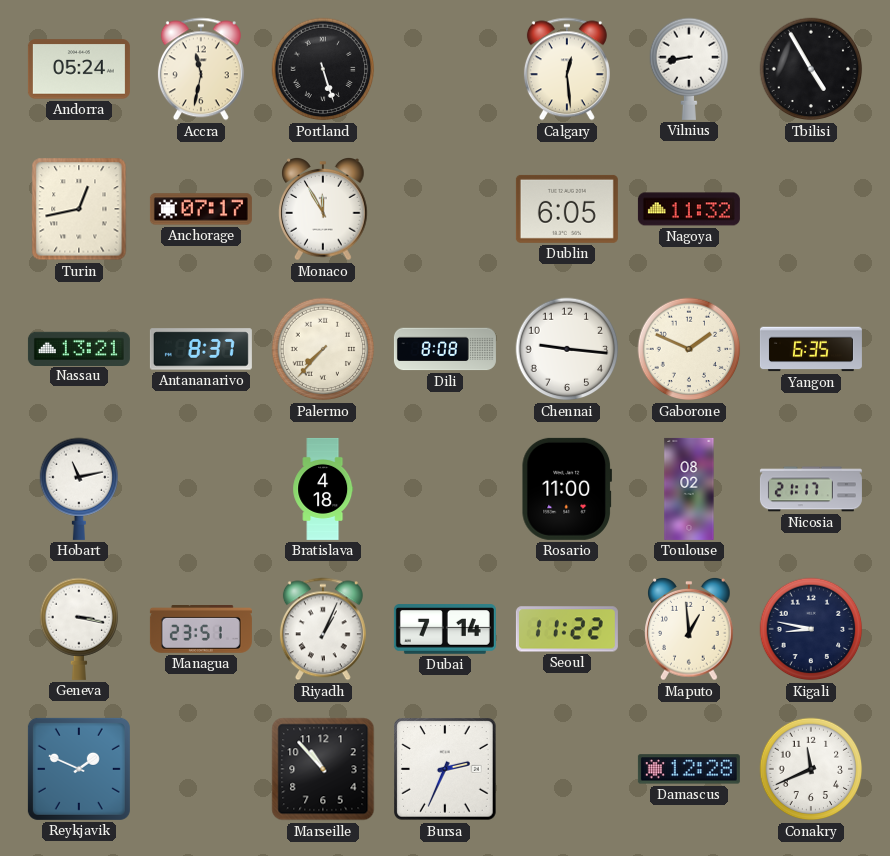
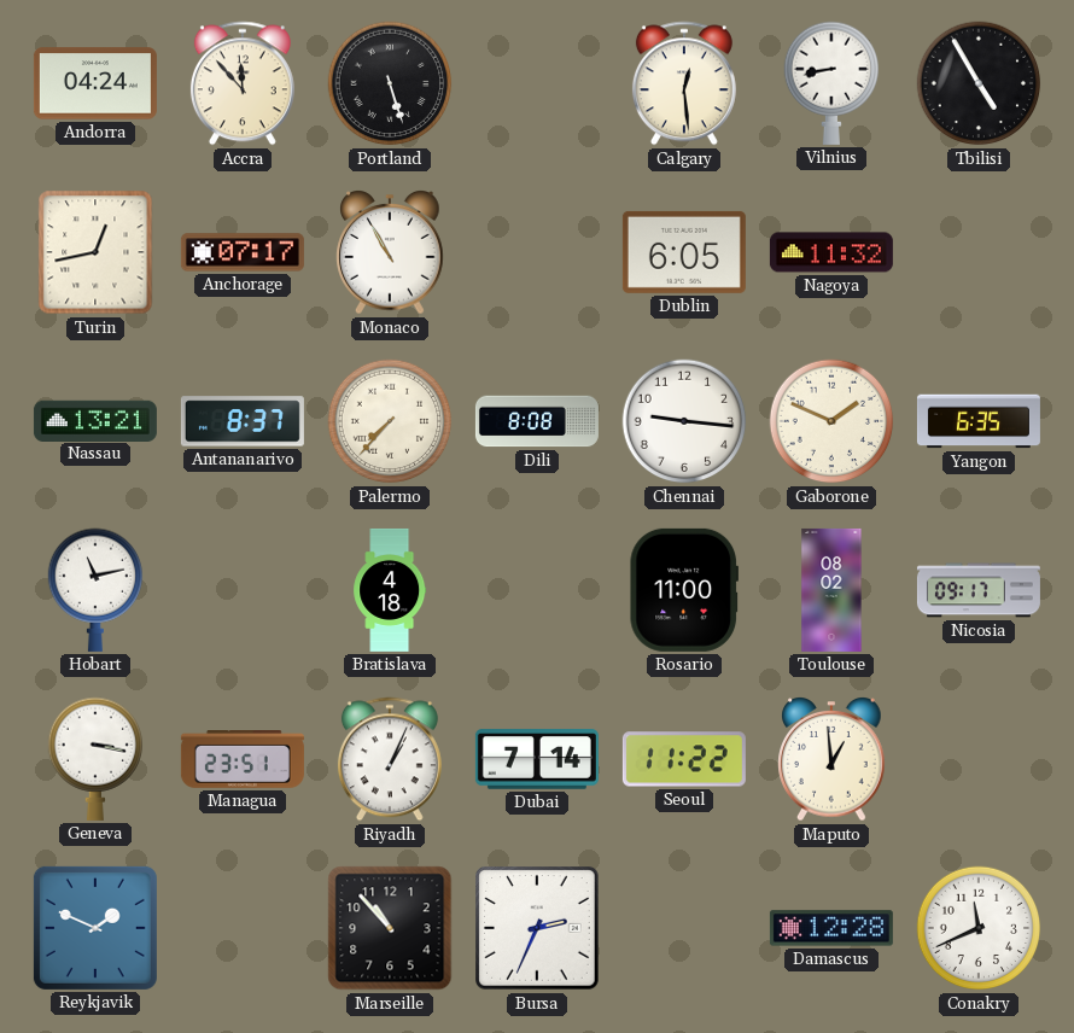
Andorra: 05:24 -> 04:24
Accra: 11:32 -> 11:53
Monaco: 11:55 -> 10:55
Nicosia: 21:17 -> 09:17
Kigali: 8:47 -> none
